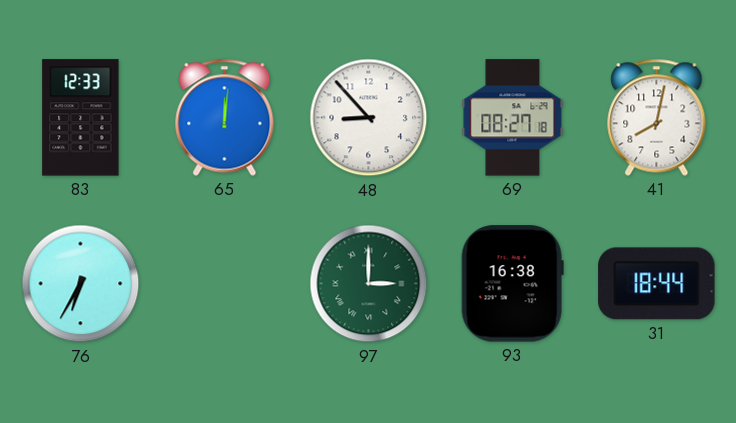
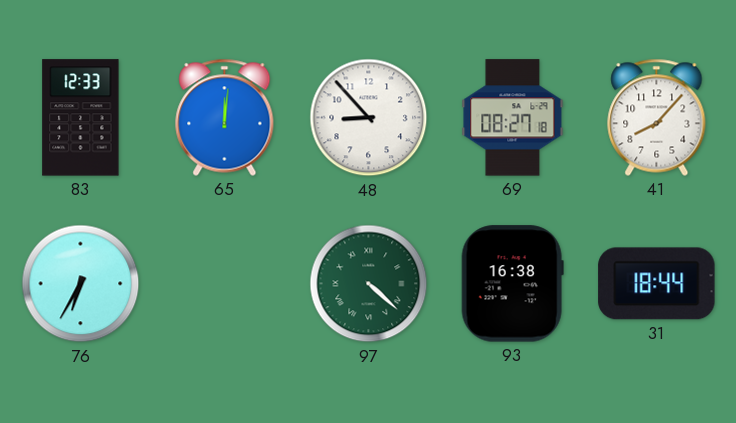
41: 8:02 -> 8:07
97: 3:00 -> 4:22
